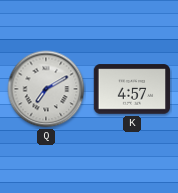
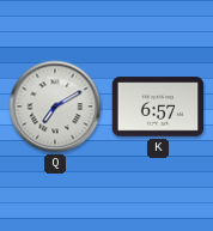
K: 4:57 -> 6:57
